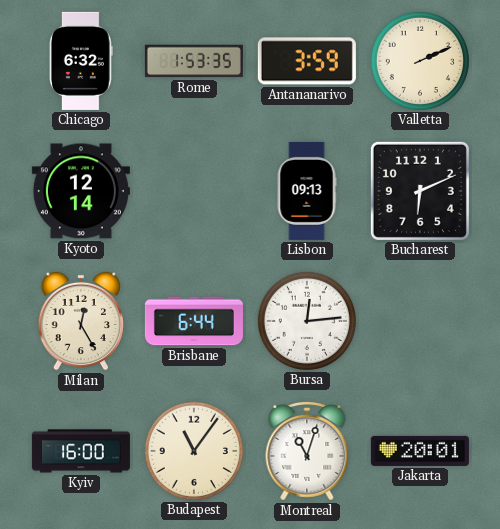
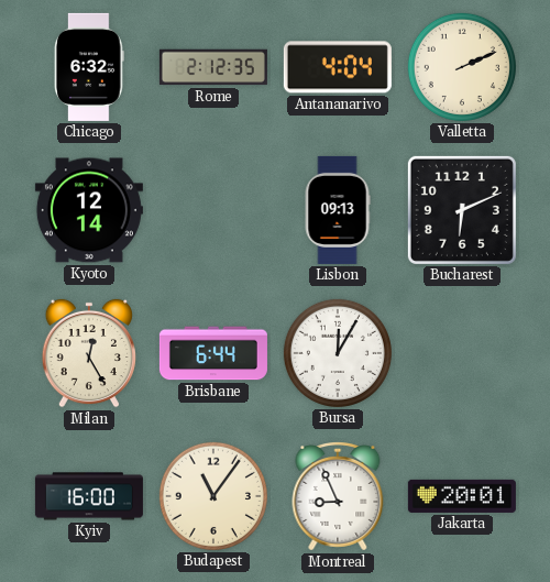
Rome: 1:53 -> 2:12
Antananarivo: 3:59 -> 4:04
Bursa: 12:14 -> 12:05
Montreal: 11:03 -> 8:56
